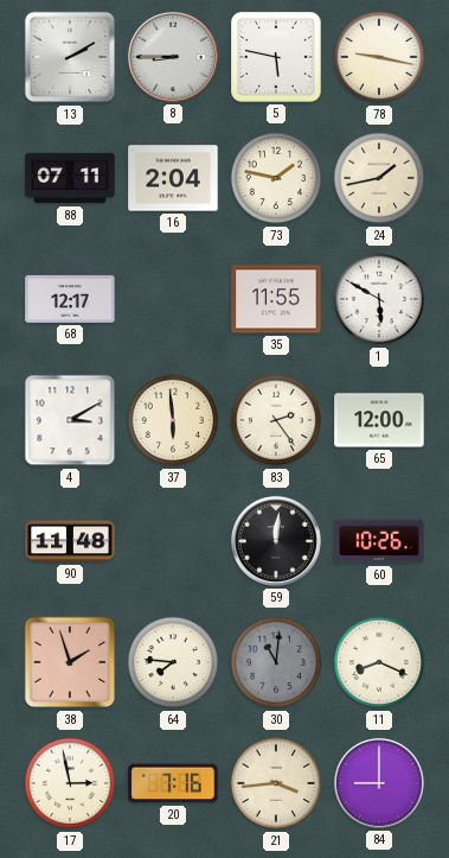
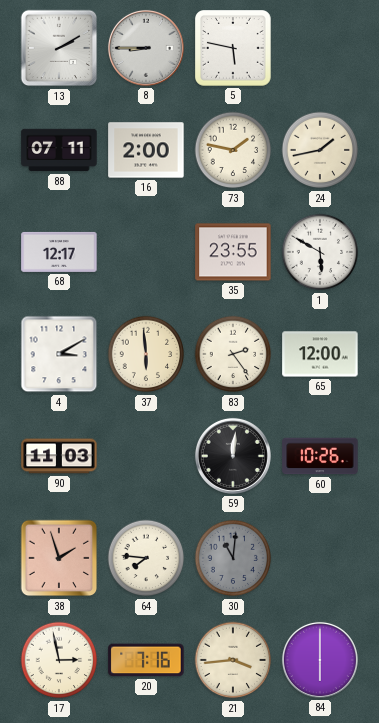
78: 9:17 -> none
16: 2:04 -> 2:00
35: 11:55 -> 23:55
90: 11:48 -> 11:03
11: 8:19 -> none
84: 9:00 -> 6:00
